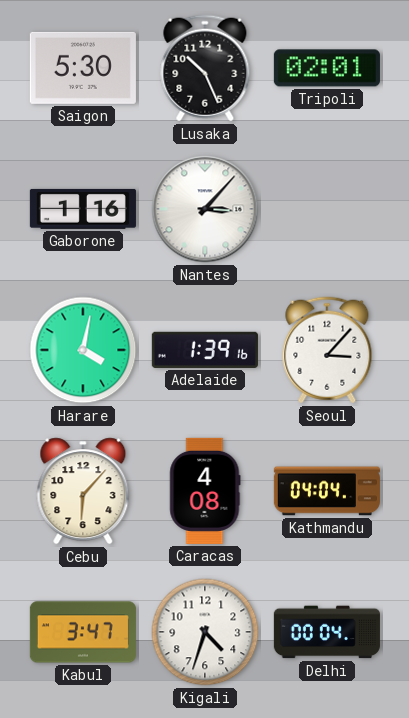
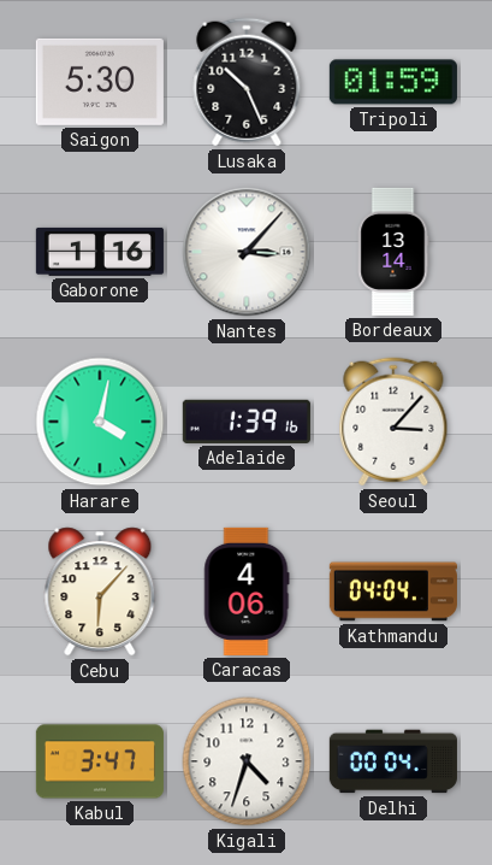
Tripoli: 02:01 -> 01:59
Bordeaux: none -> 13:14
Caracas: 4:08 -> 4:06
